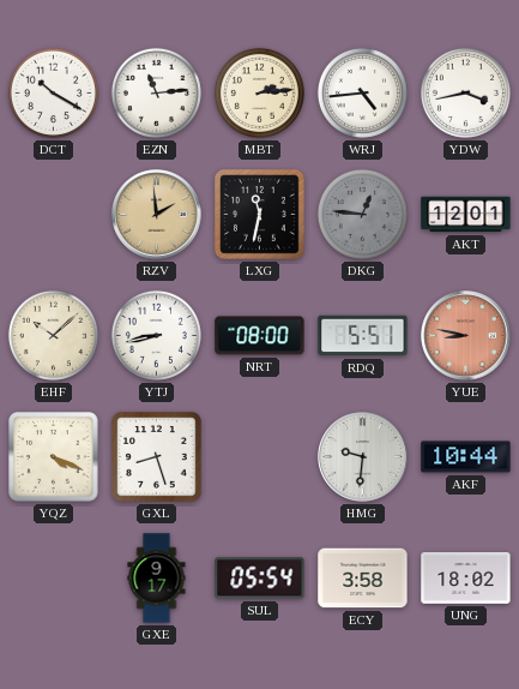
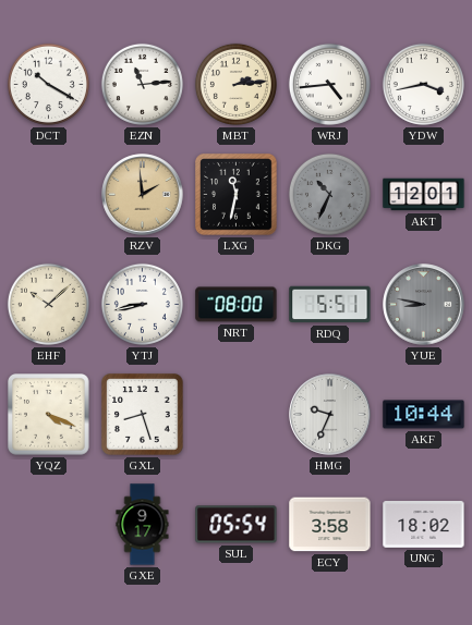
DKG: 12:46 -> 10:34
YUE dial: salmon -> grey
HMG: 9:31 -> 9:34
